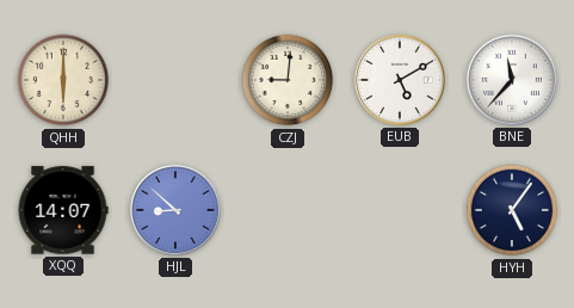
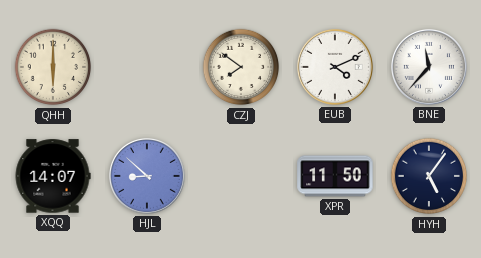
CZJ: 9:01 -> 7:51
EUB: 5:10 -> 4:11
XPR: none -> 11:50
